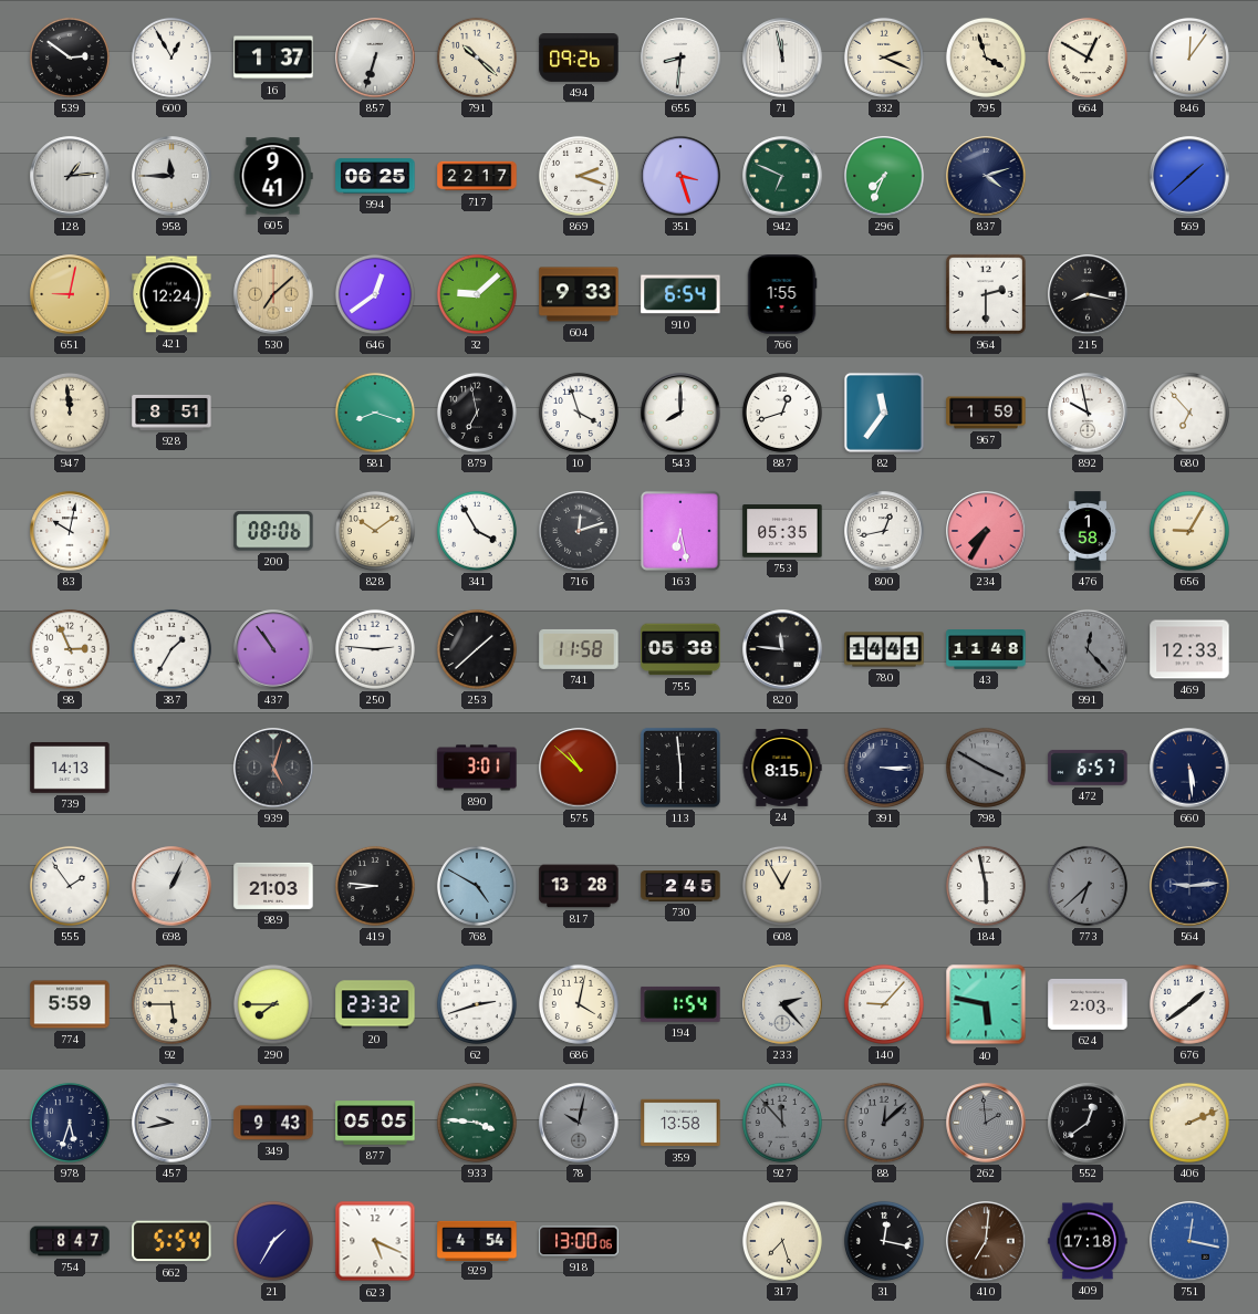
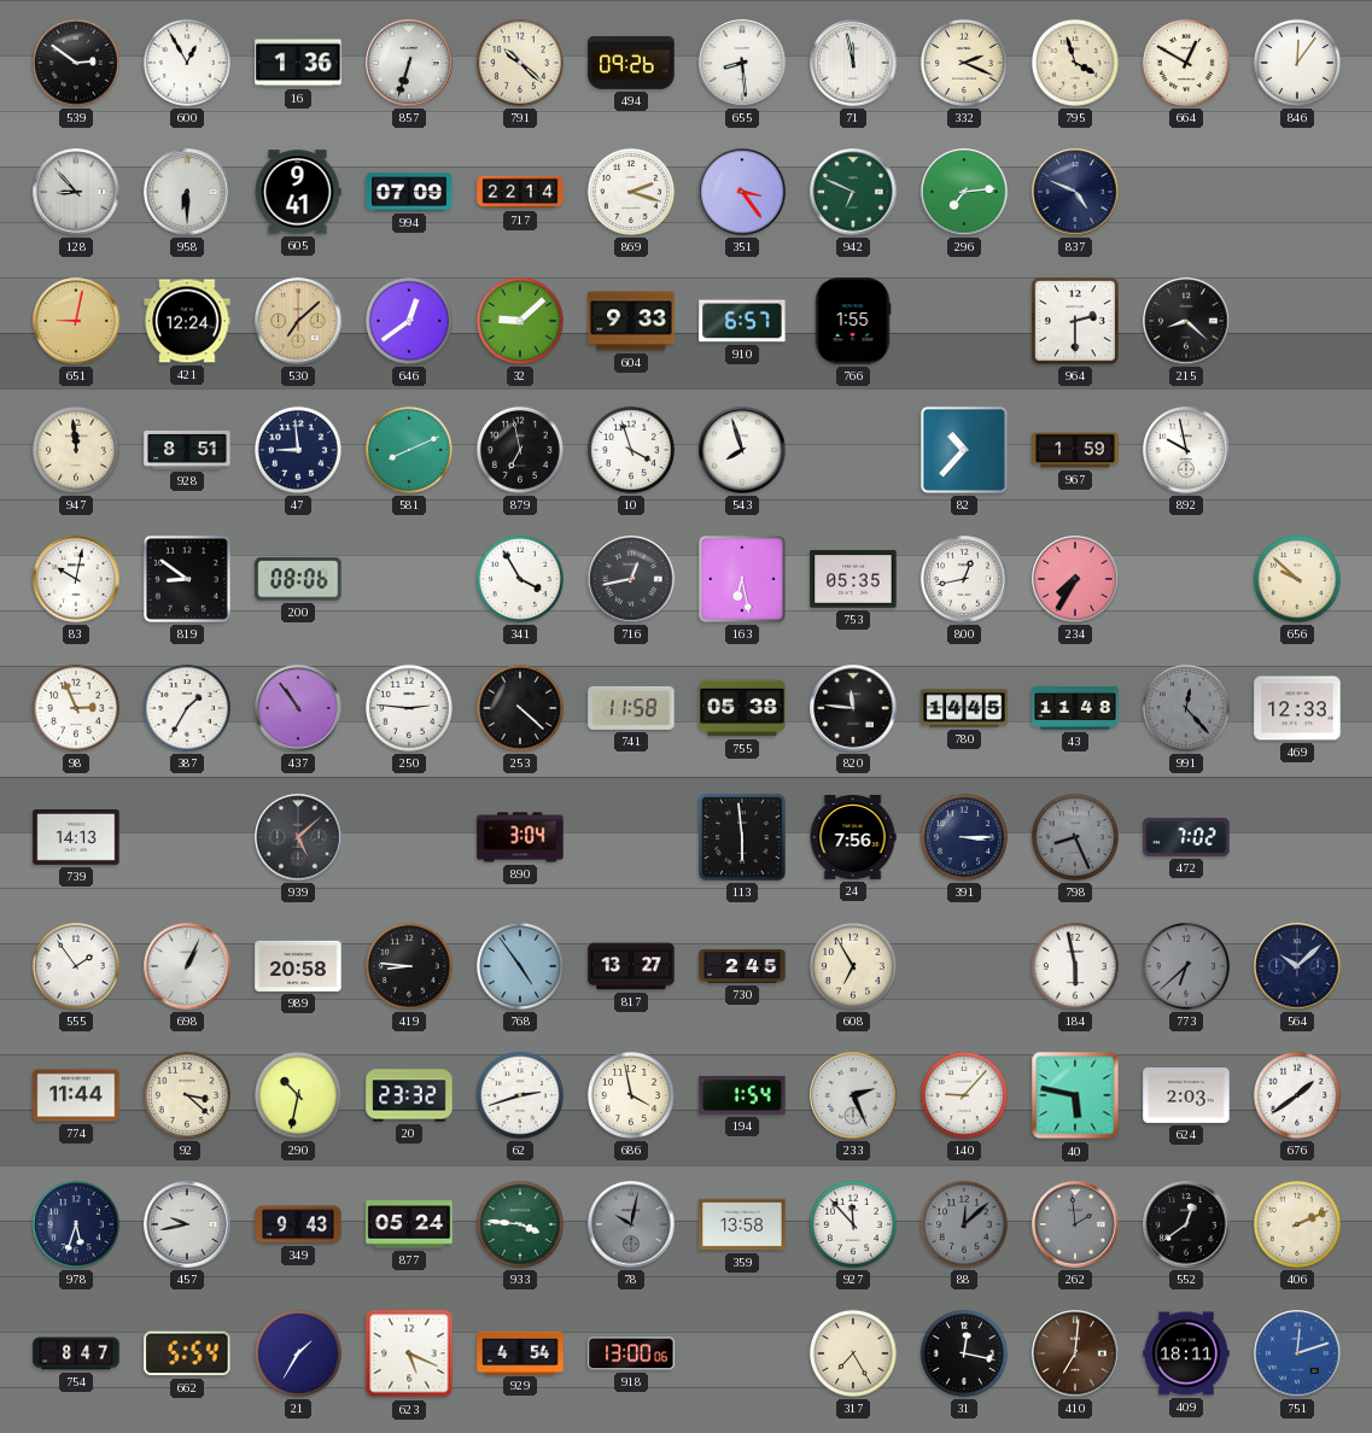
16: 1:37 -> 1:36
655: 8:31 -> 8:29
128: 1:14 -> 8:53
958: 11:45 -> 6:30
994: 06:25 -> 07:09
717: 22:17 -> 22:14
351: 3:27 -> 3:24
296: 7:34 -> 7:14
837: 4:12 -> 4:49
569: 1:38 -> none
910: 6:54 -> 6:57
215: 8:17 -> 8:22
47: none -> 8:59
581: 8:18 -> 8:11
543: 8:00 -> 7:57
887: 12:42 -> none
82: 11:36 -> 10:37
680: 6:53 -> none
819: none -> 8:51
828: 10:09 -> none
716: 12:12 -> 12:43
476: 1:58 -> none
656: 9:05 -> 9:52
253: 1:38 -> 4:22
780: 14:41 -> 14:45
939: 5:03 -> 5:08
890: 3:01 -> 3:04
575: 10:52 -> none
24: 8:15 -> 7:56
798: 3:50 -> 8:26
472: 6:57 -> 7:02
660: 5:29 -> none
989: 21:03 -> 20:58
768: 4:50 -> 4:54
817: 13:28 -> 13:27
608: 12:55 -> 6:55
564: 9:14 -> 10:08
774: 5:59 -> 11:44
92: 5:45 -> 3:22
290: 7:45 -> 10:32
686: 4:02 -> 3:58
233: 2:23 -> 2:26
877: 05:05 -> 05:24
927 dial: grey -> white
317: 7:27 -> 7:25
409: 17:18 -> 18:11
751: 12:17 -> 12:12
